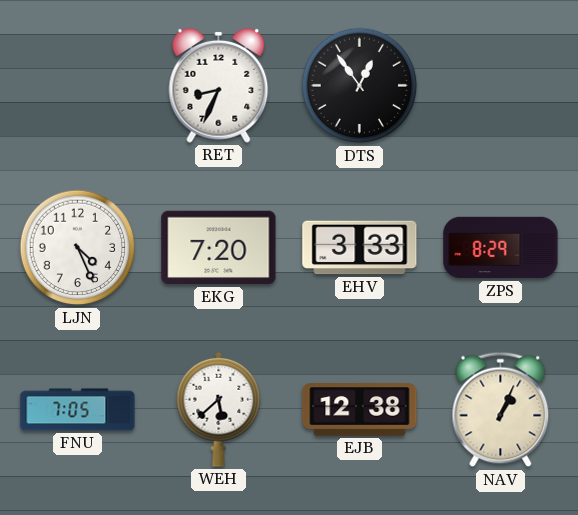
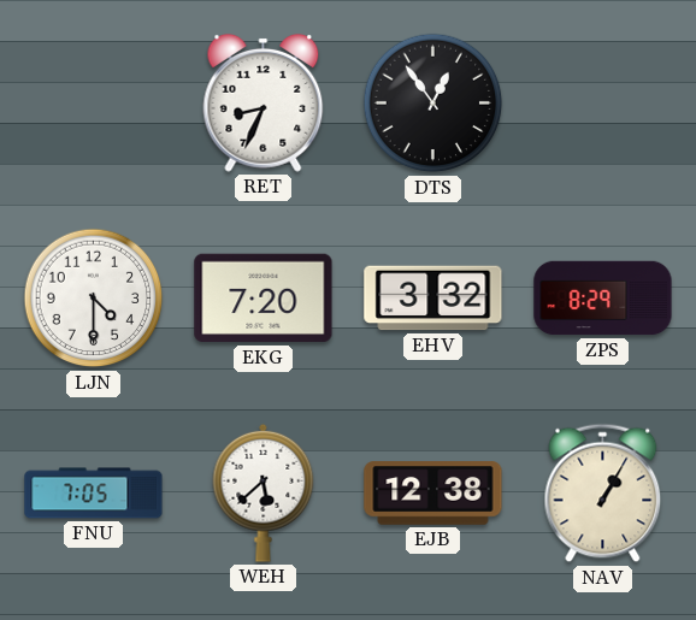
LJN: 4:26 -> 4:30
EHV: 3:33 -> 3:32
NAV: 1:04 -> 1:05
